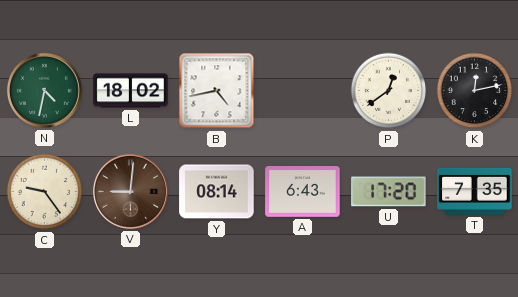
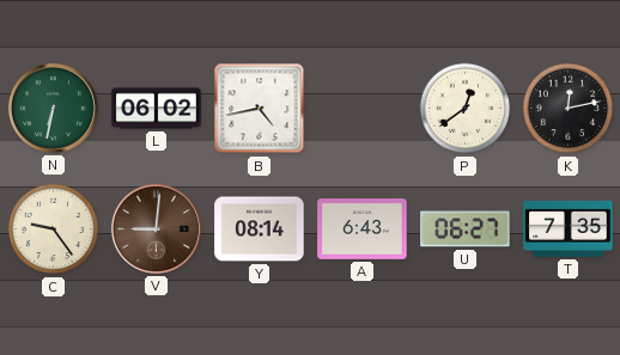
N: 4:32 -> 6:32
L: 18:02 -> 06:02
U: 17:20 -> 06:27
